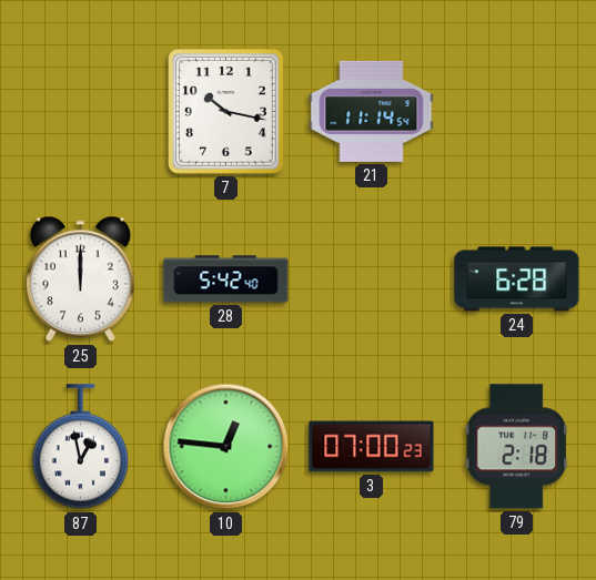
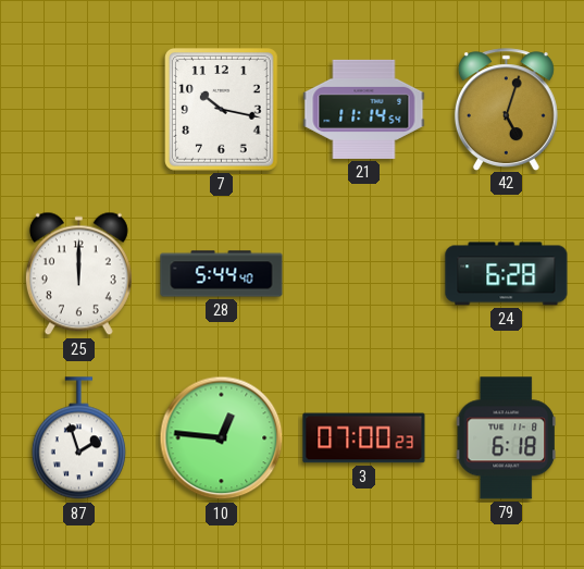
42: none -> 5:03
28: 5:42 -> 5:44
87: 12:58 -> 1:57
79: 2:18 -> 6:18
